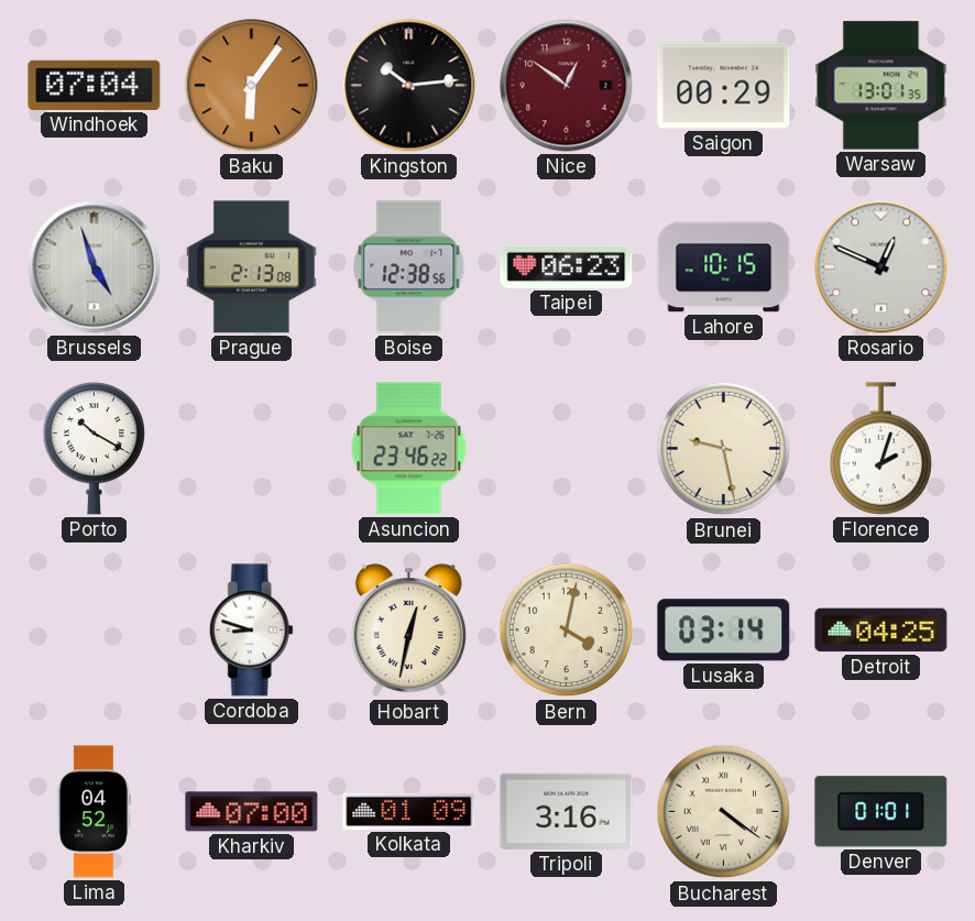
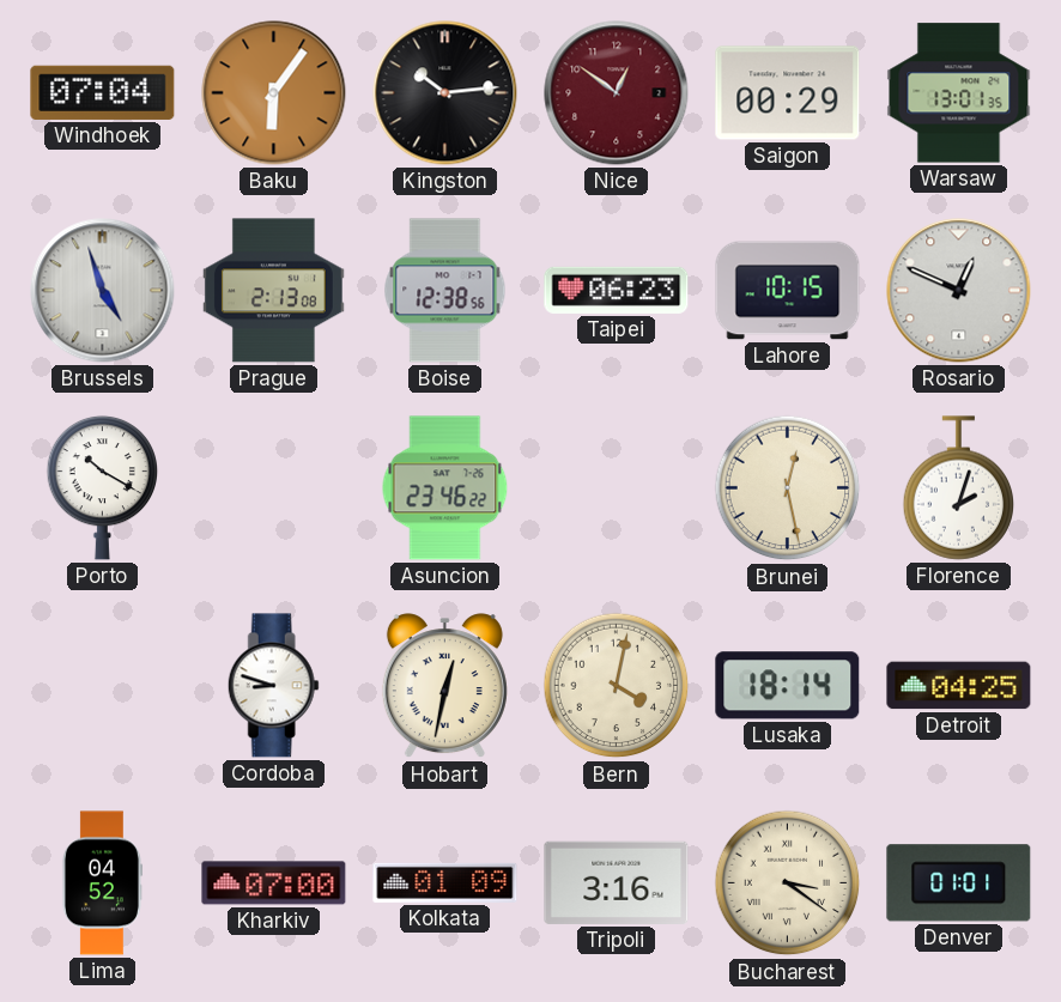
Brunei: 9:28 -> 12:28
Lusaka: 03:14 -> 18:14
Bucharest: 4:21 -> 3:21
